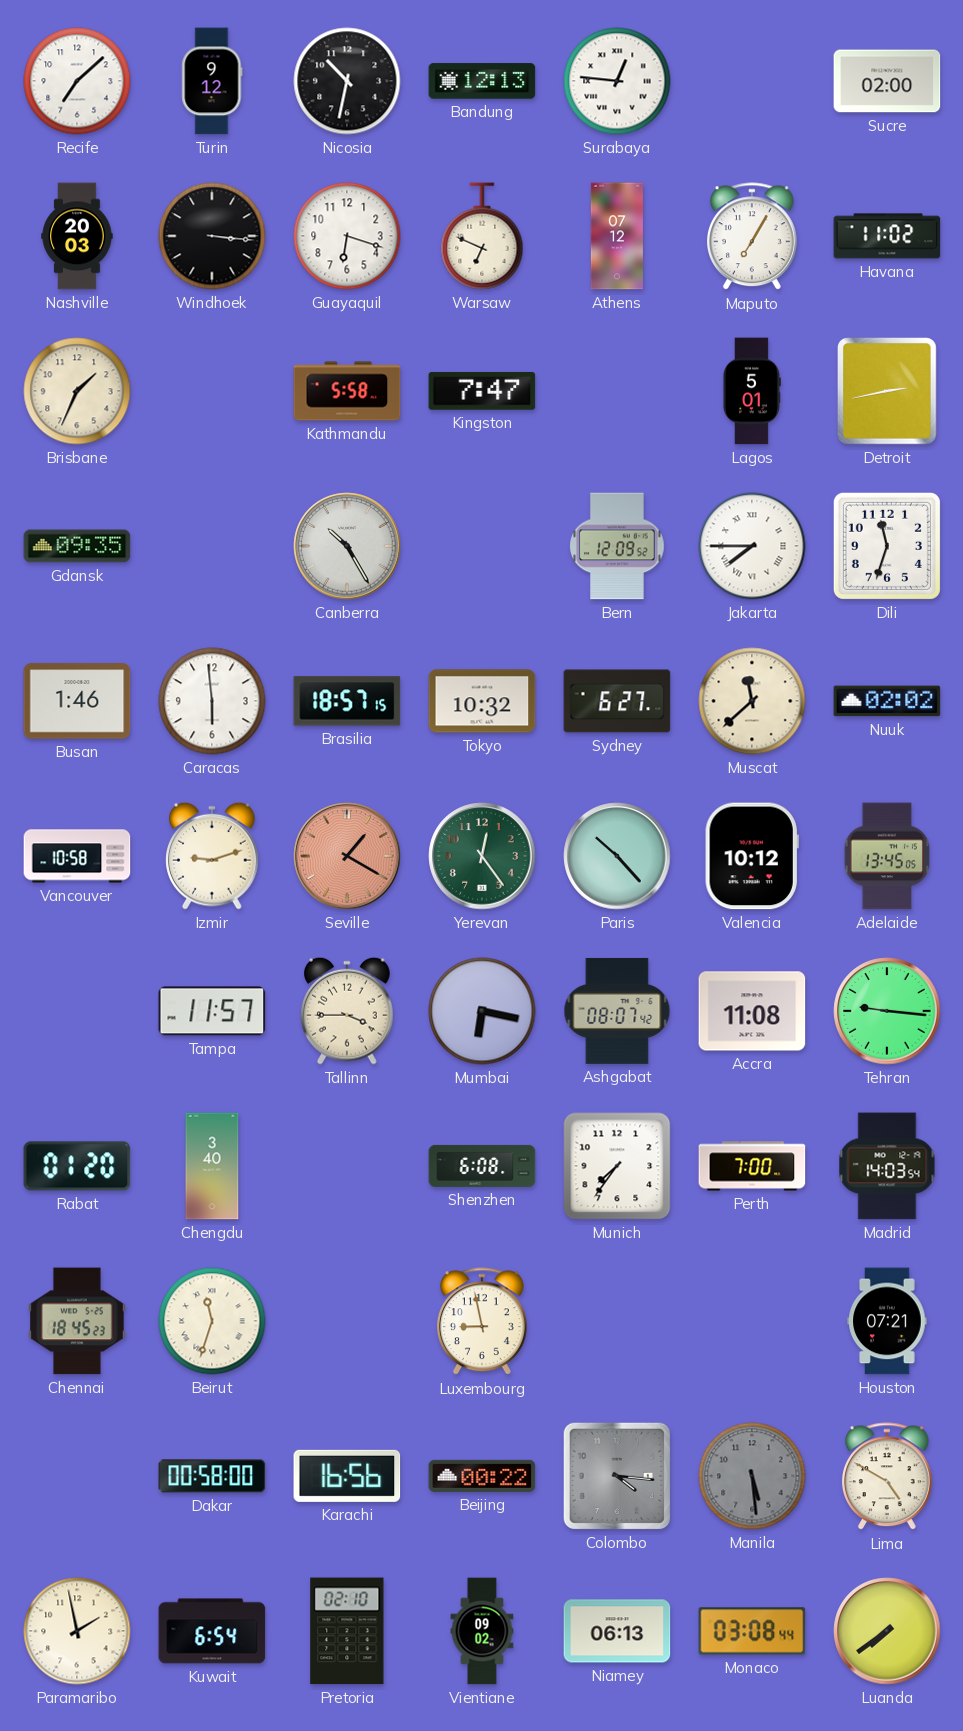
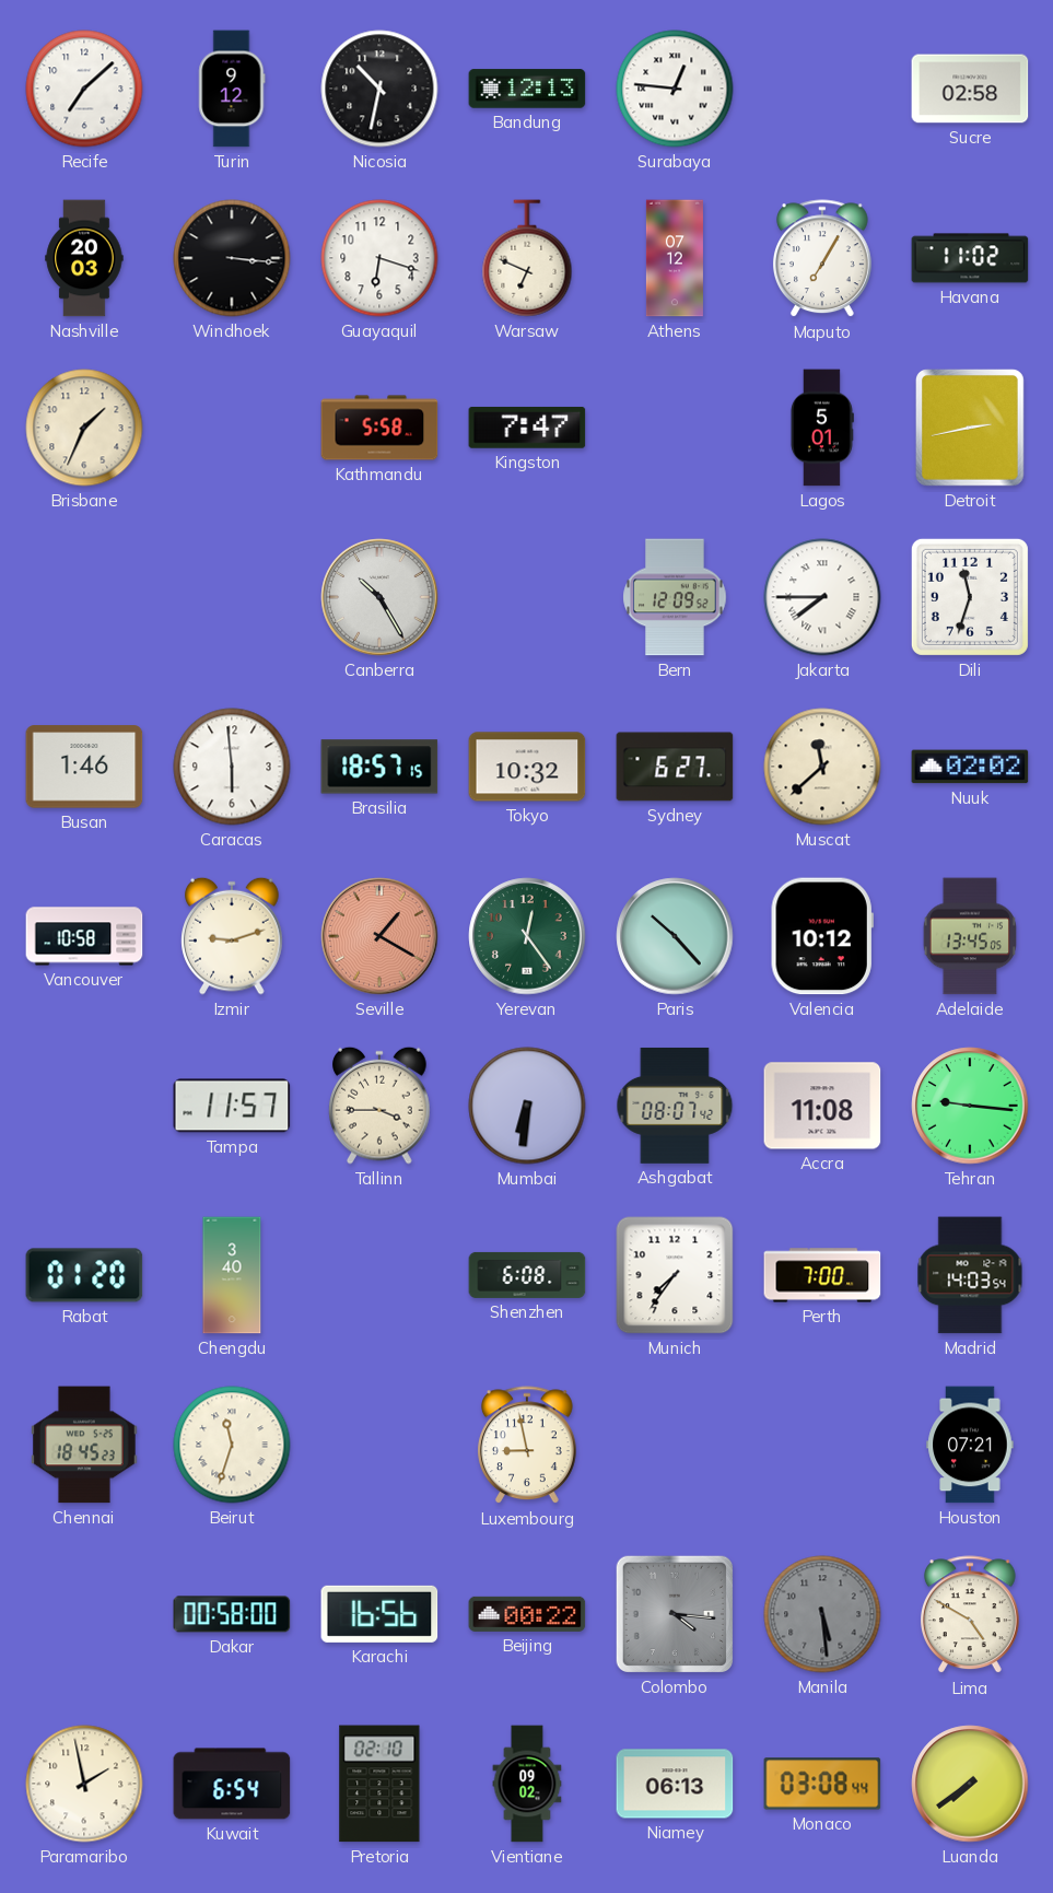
Sucre: 02:00 -> 02:58
Gdansk: 09:35 -> none
Mumbai: 6:17 -> 6:31
